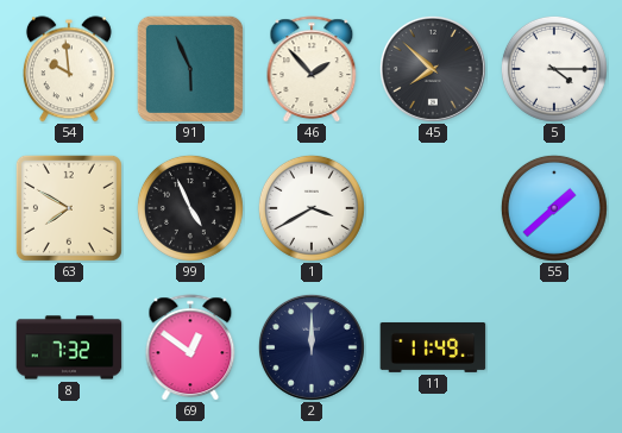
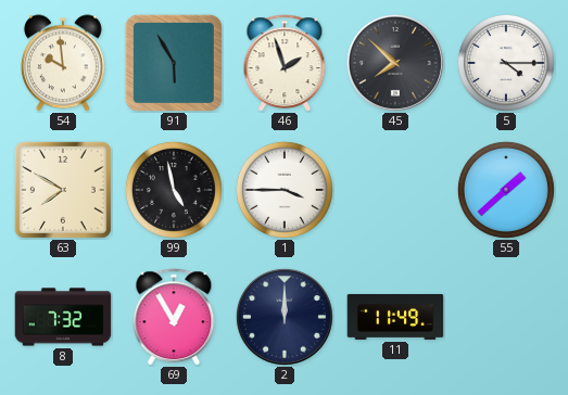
91: 5:56 -> 5:55
46: 1:53 -> 1:57
99: 4:56 -> 4:58
1: 3:40 -> 3:45
69: 12:51 -> 12:55
